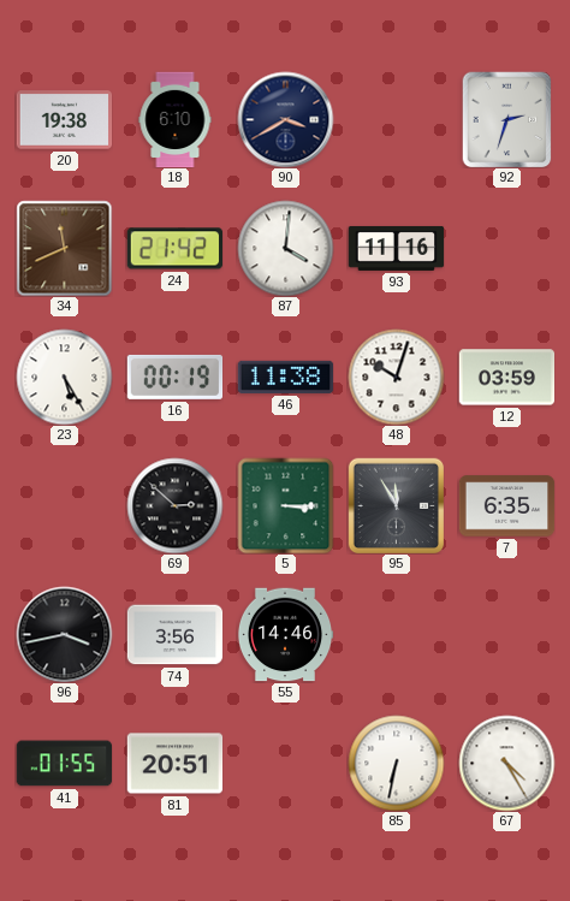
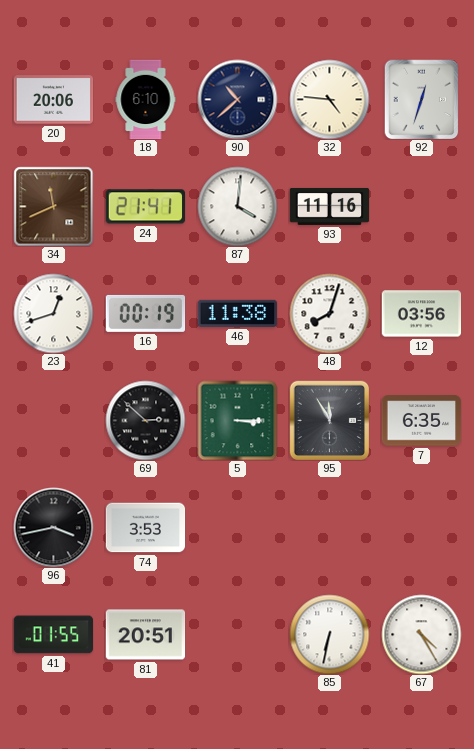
20: 19:38 -> 20:06
90: 3:40 -> 10:38
32: none -> 4:46
92: 2:33 -> 12:33
24: 21:42 -> 21:41
23: 5:25 -> 12:42
48: 10:03 -> 8:03
12: 03:59 -> 03:56
74: 3:56 -> 3:53
55: 14:46 -> none
